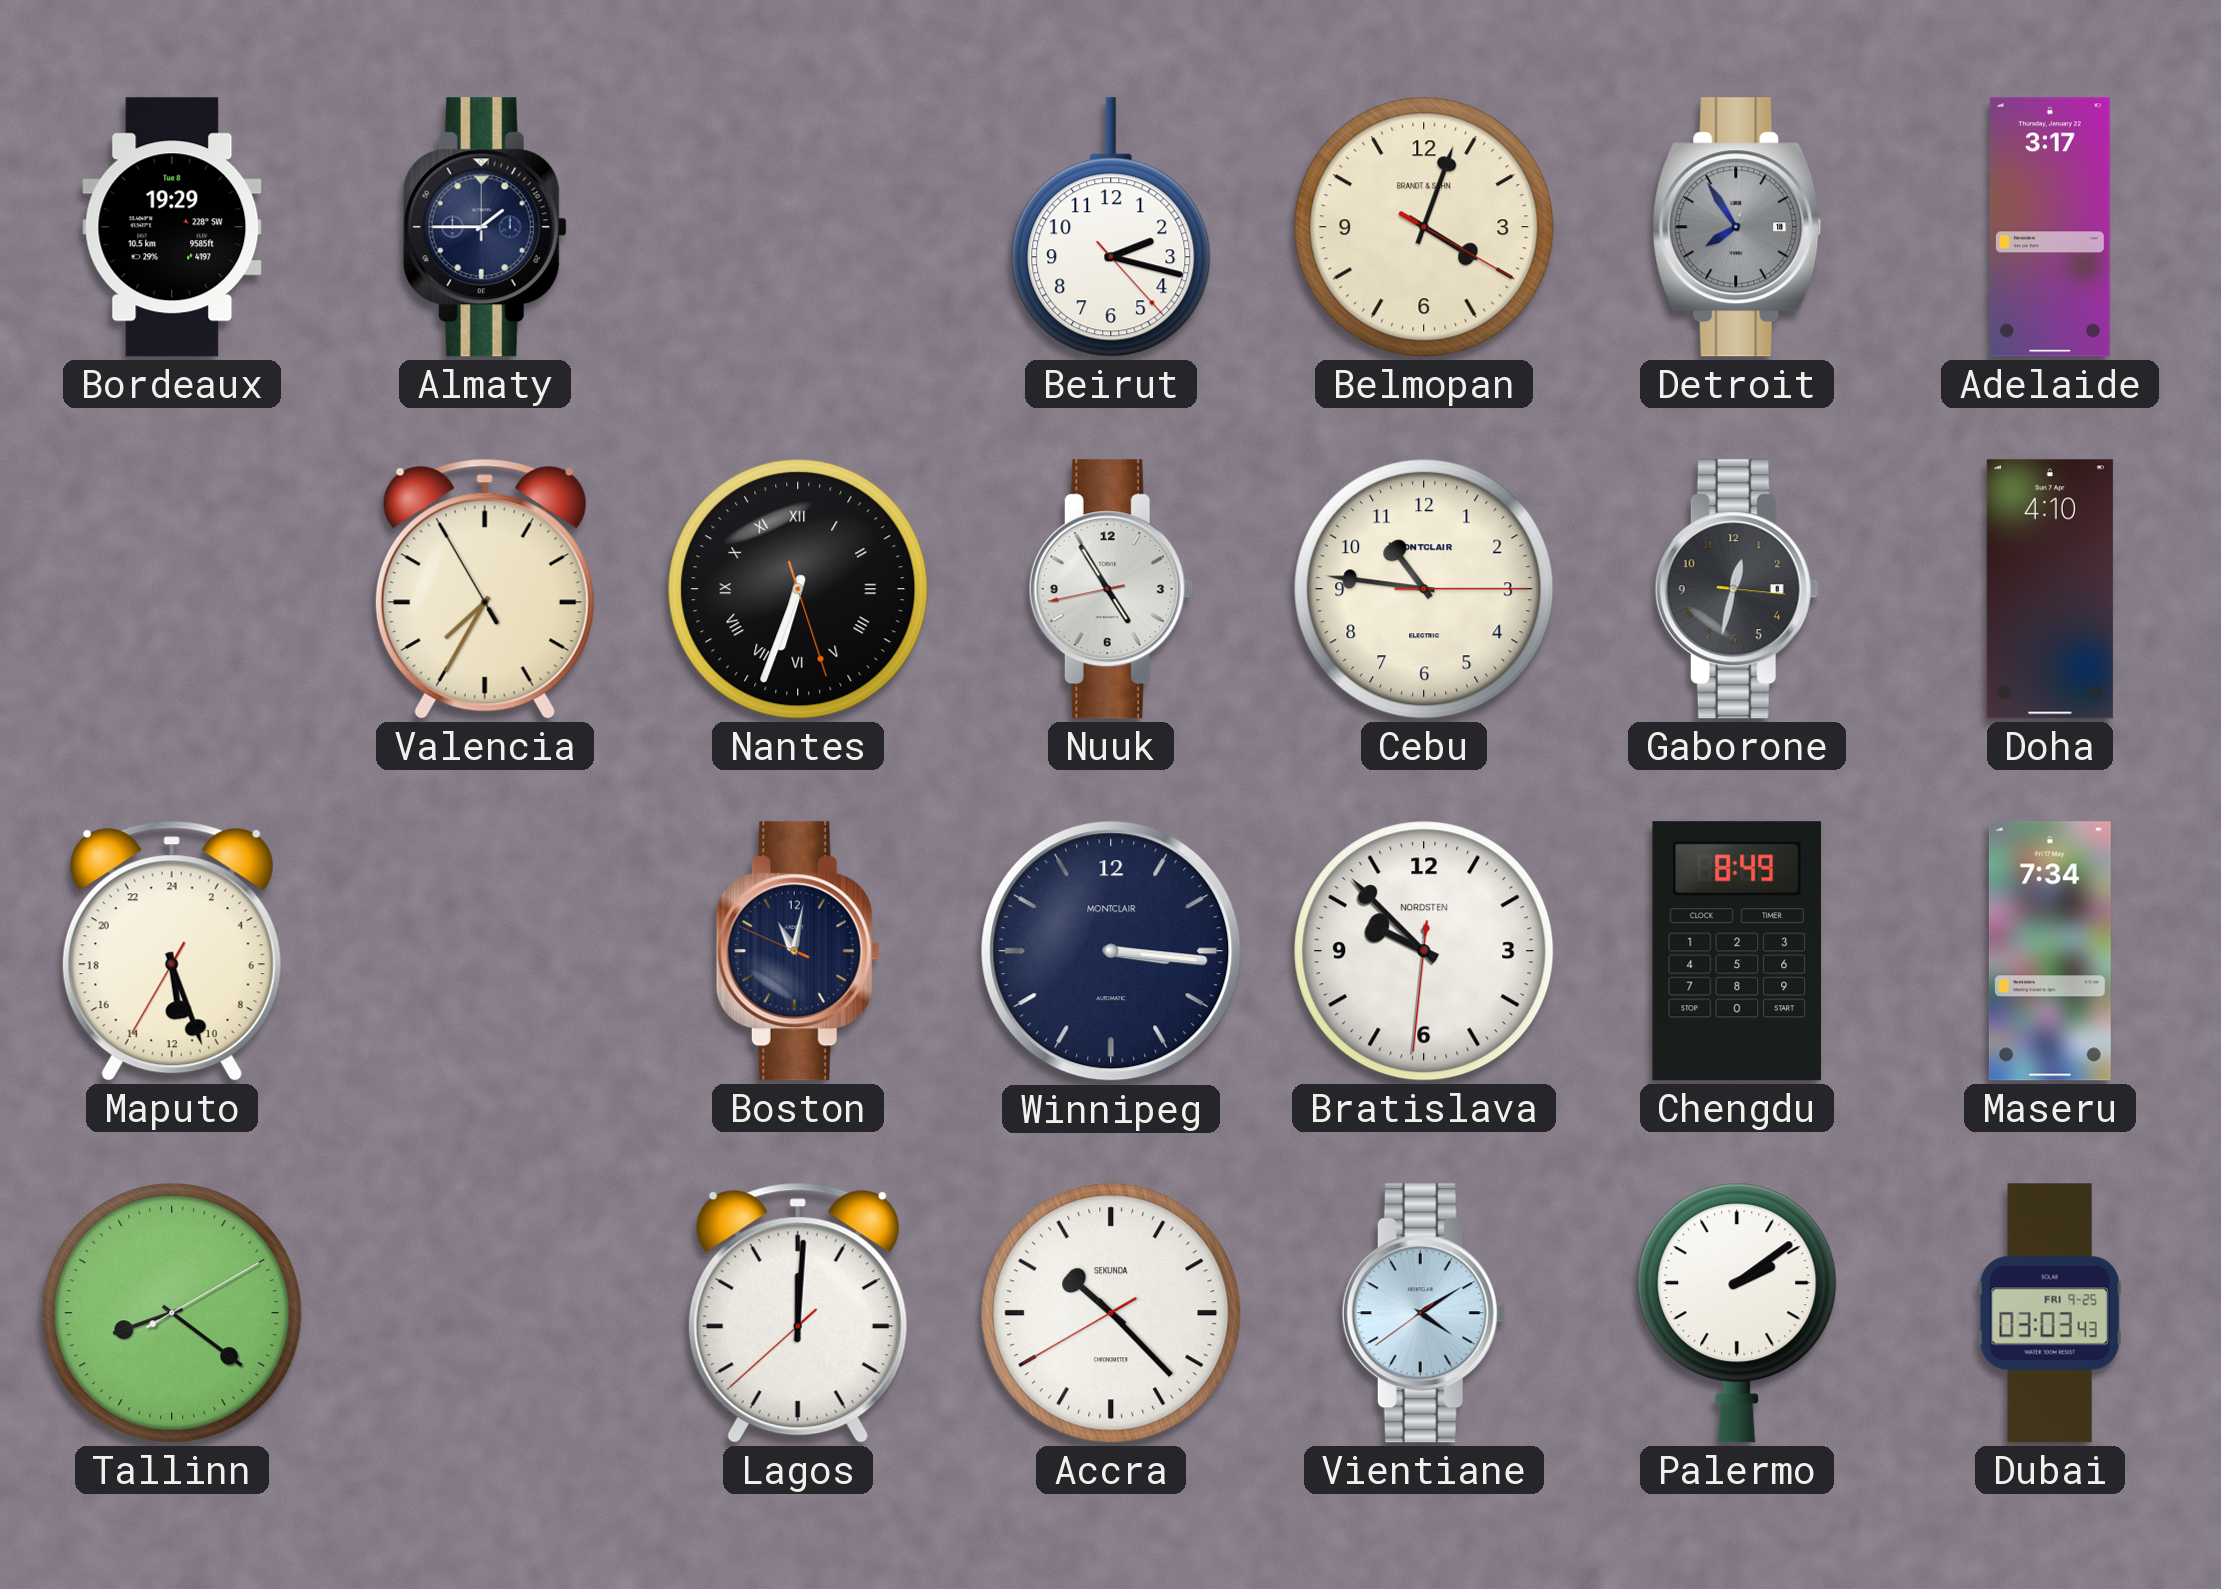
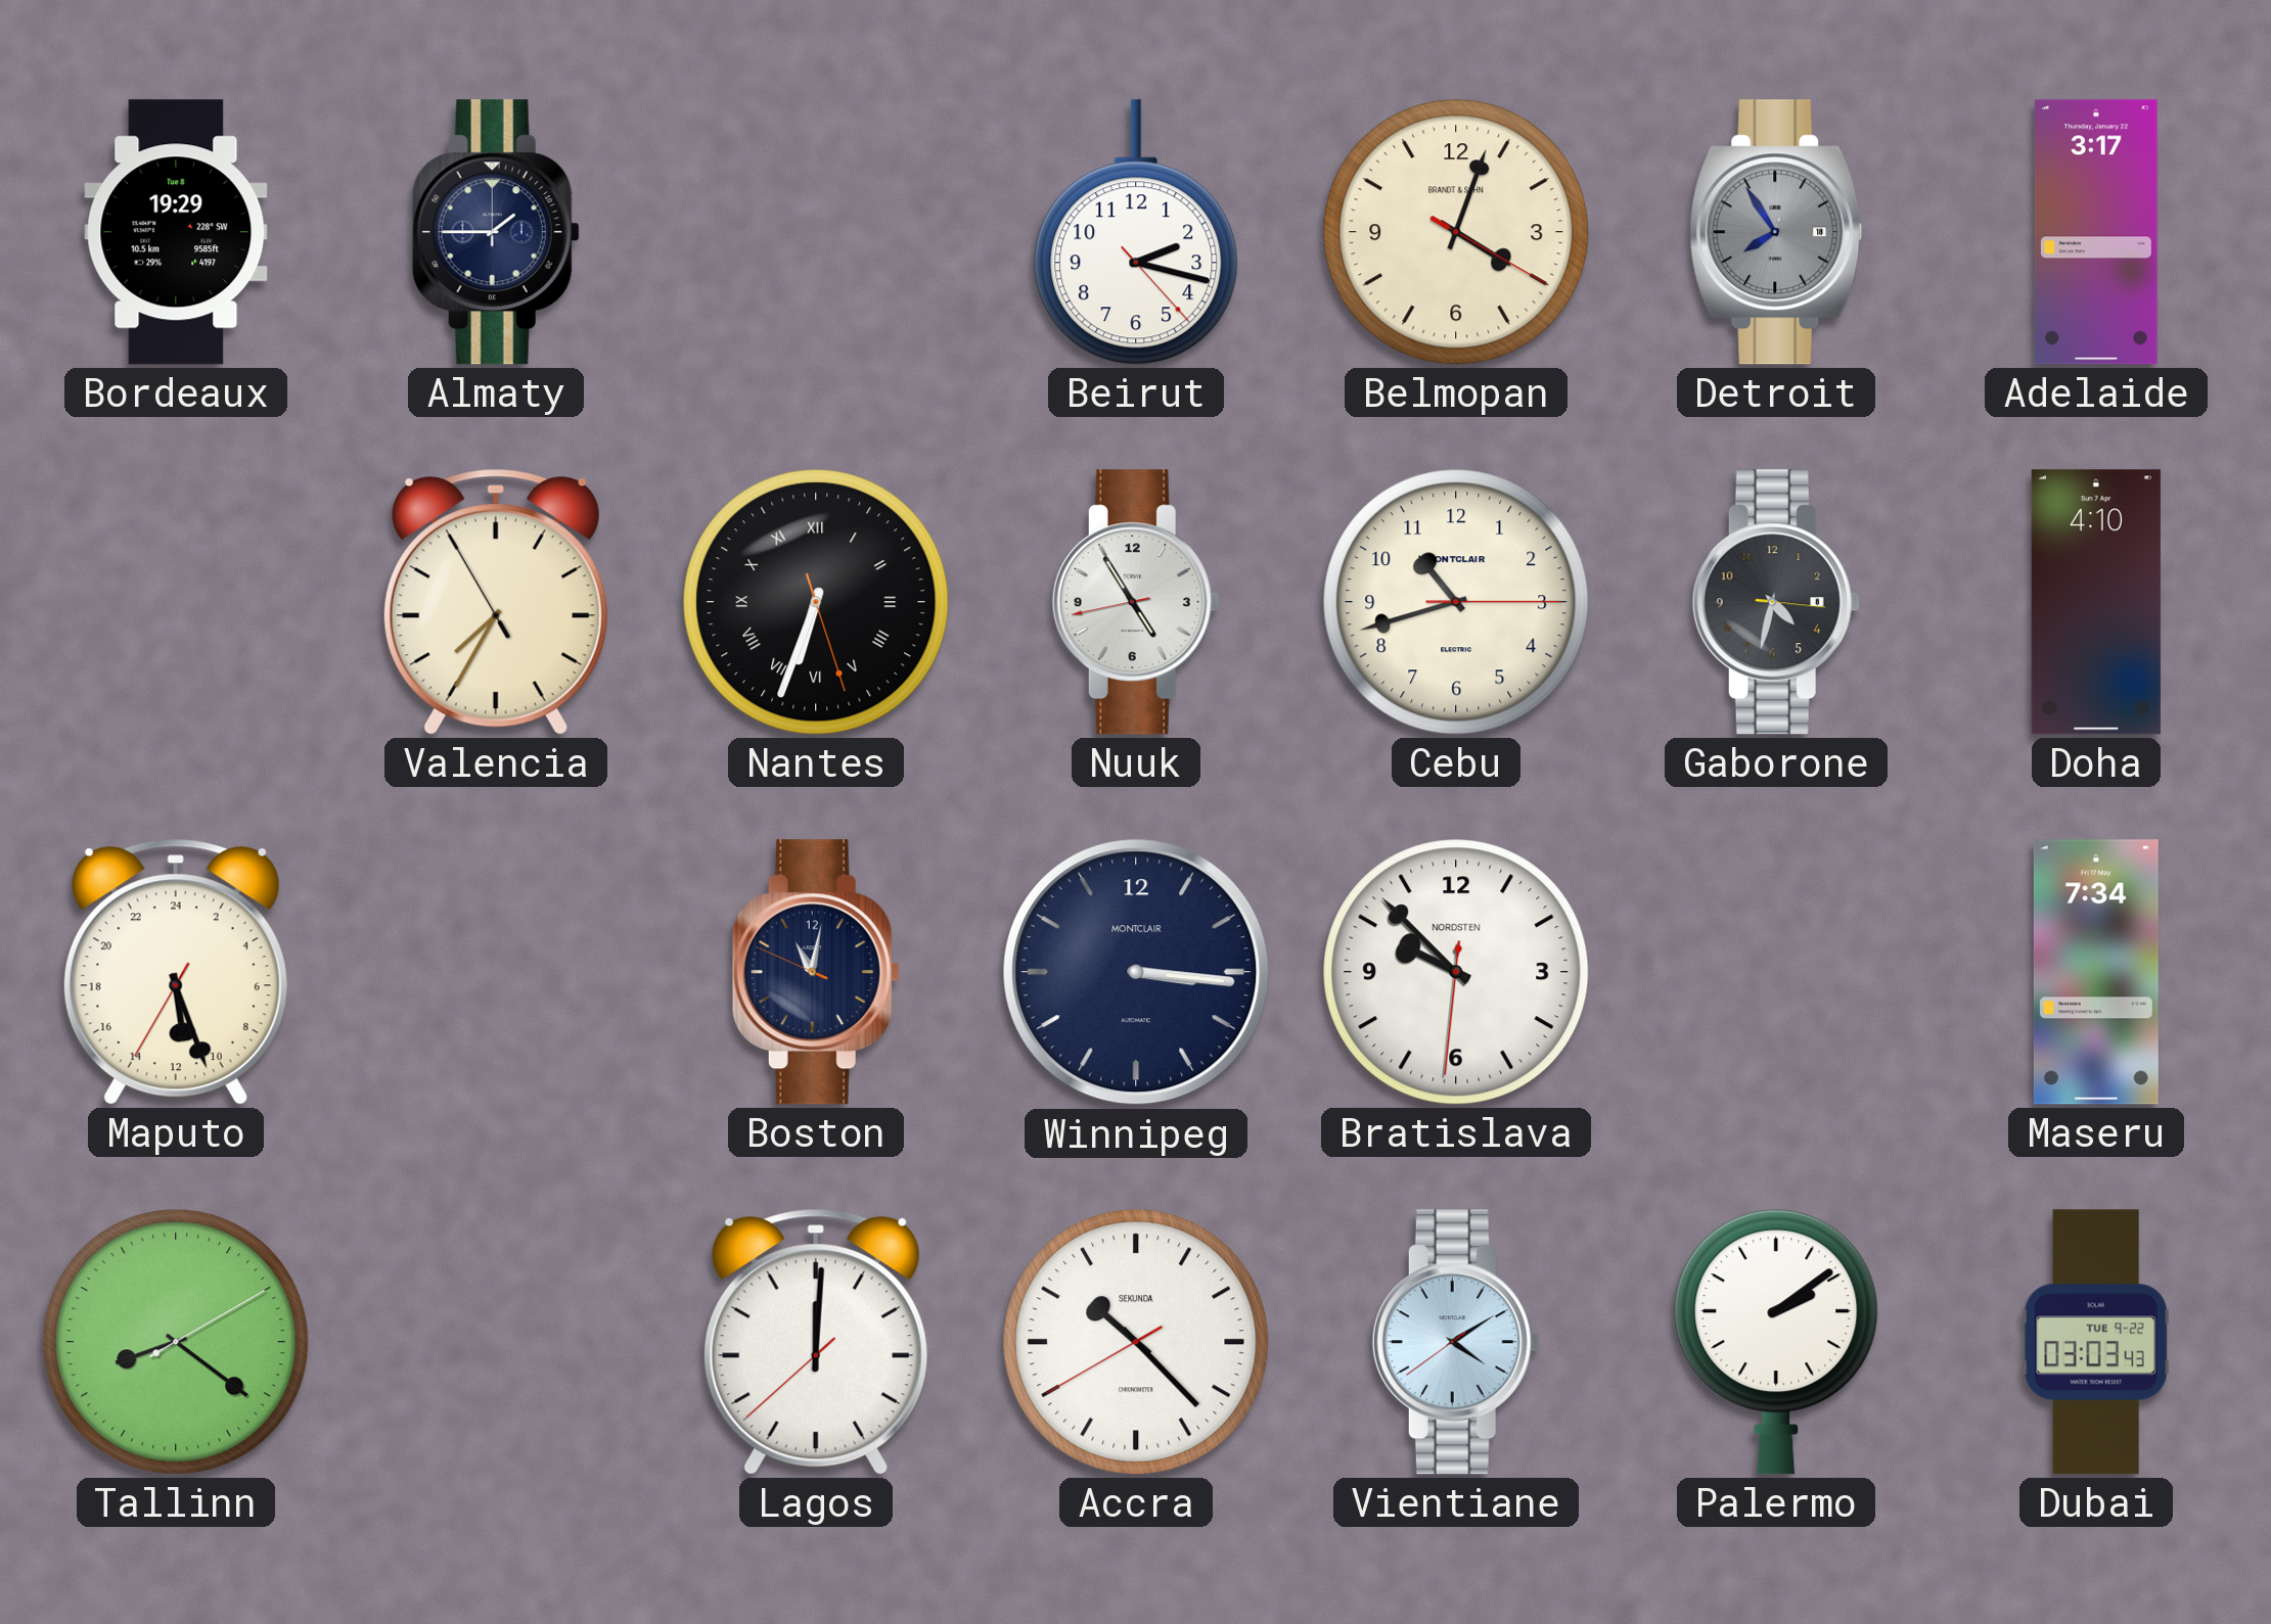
Cebu: 10:46 -> 10:42
Gaborone: 12:32 -> 4:32
Chengdu: 8:49 -> none
Dubai date: FRI 9-25 -> TUE 9-22
